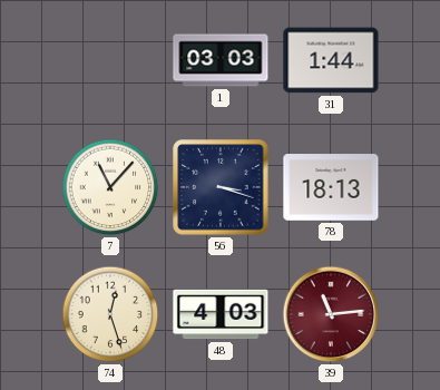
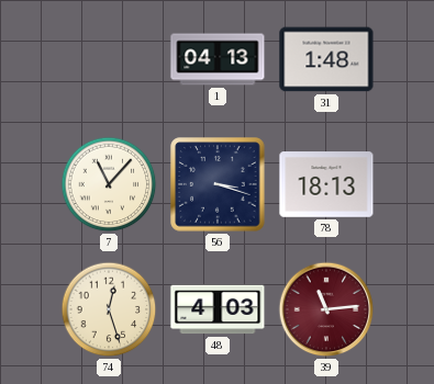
1: 03:03 -> 04:13
31: 1:44 -> 1:48
